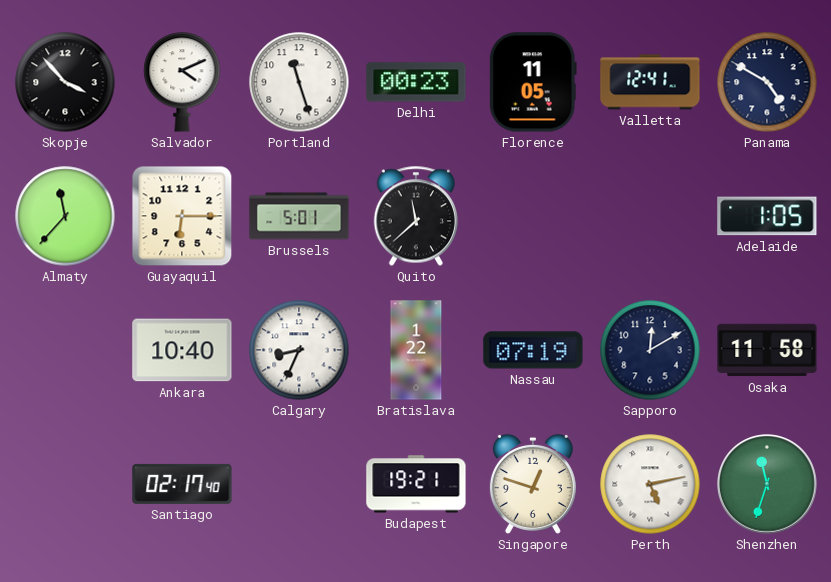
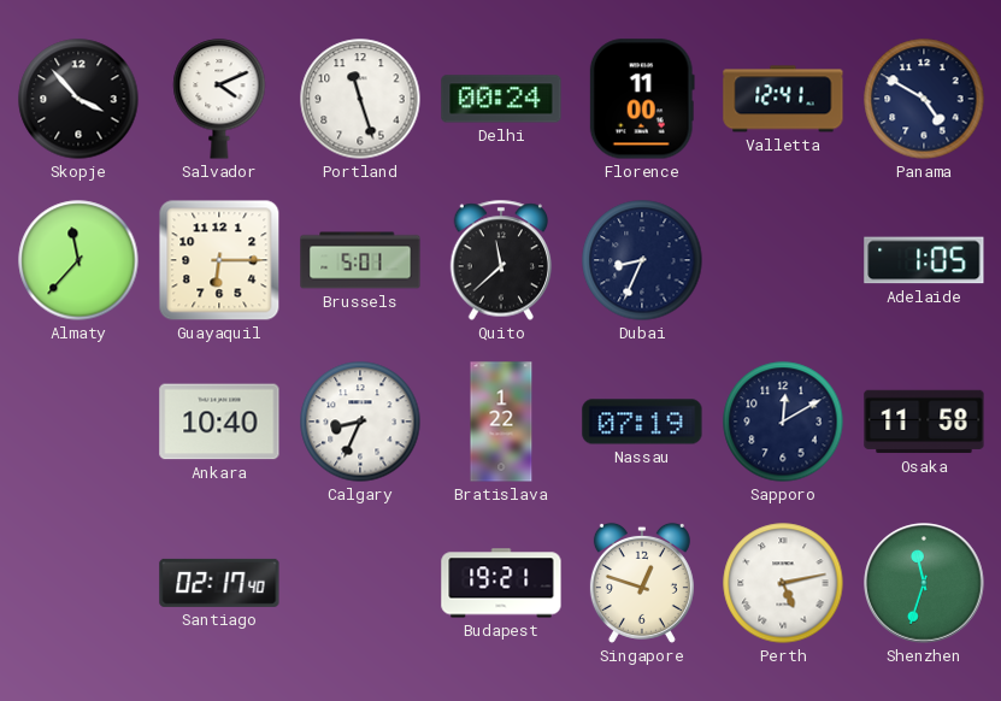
Delhi: 00:23 -> 00:24
Florence: 11:05 -> 11:00
Dubai: none -> 8:34
